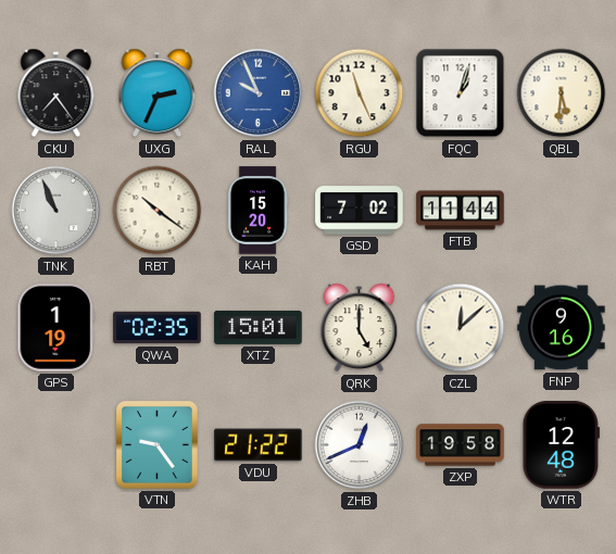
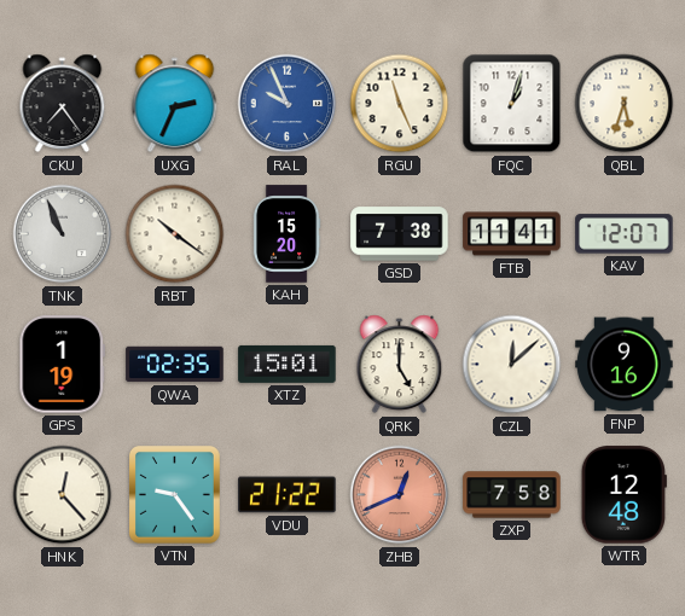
QBL: 5:31 -> 5:33
GSD: 7:02 -> 7:38
FTB: 11:44 -> 11:41
KAV: none -> 12:07
HNK: none -> 12:23
ZHB dial: white -> salmon
ZXP: 19:58 -> 7:58
